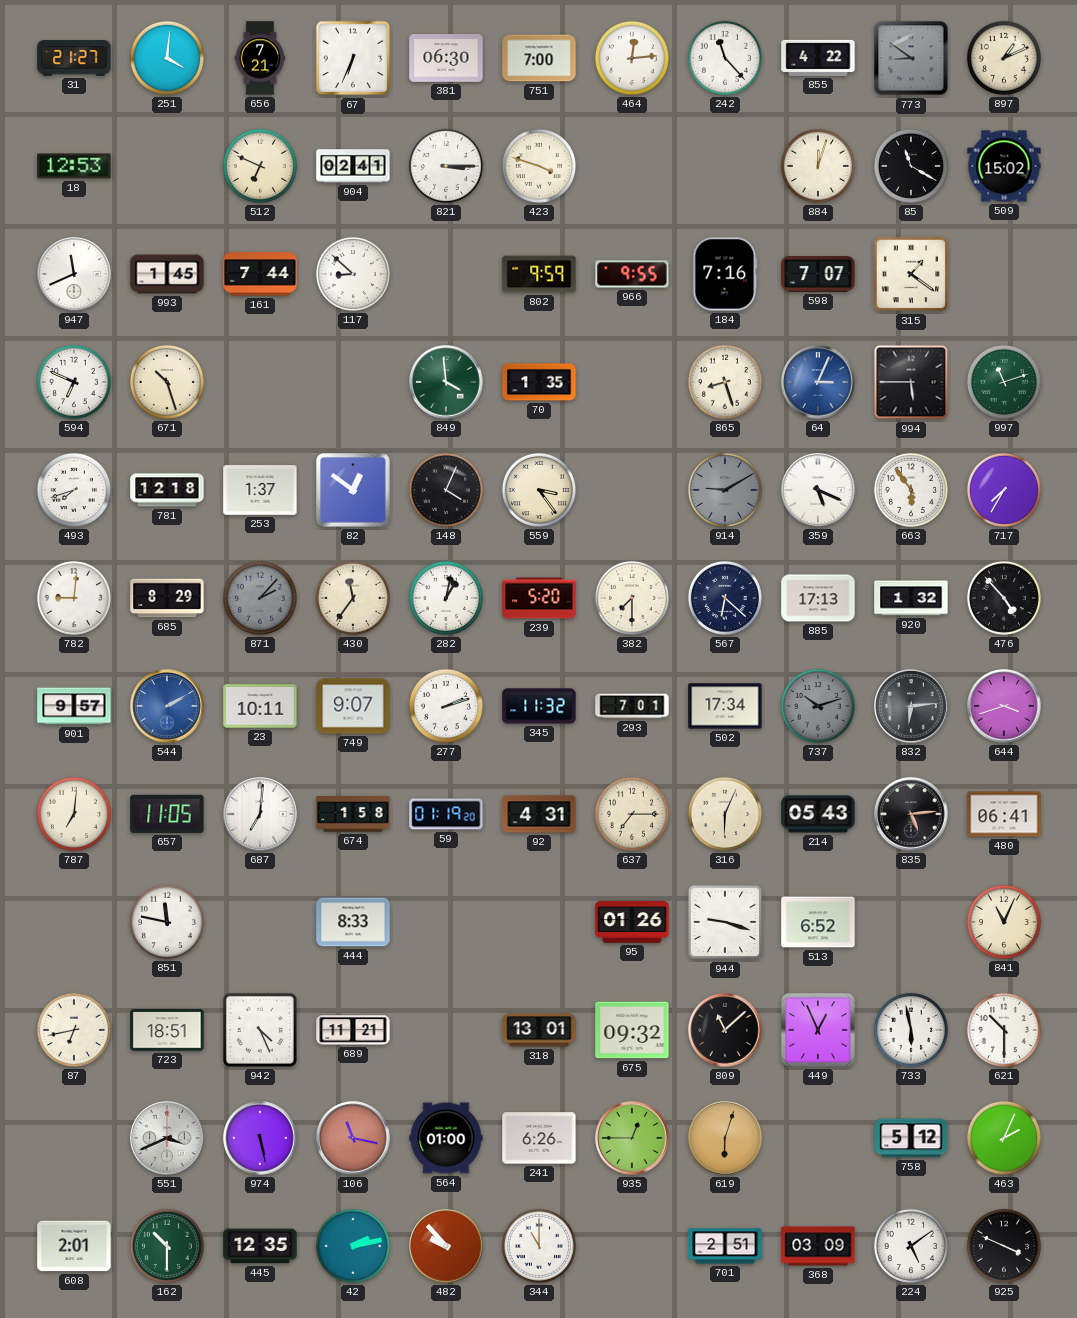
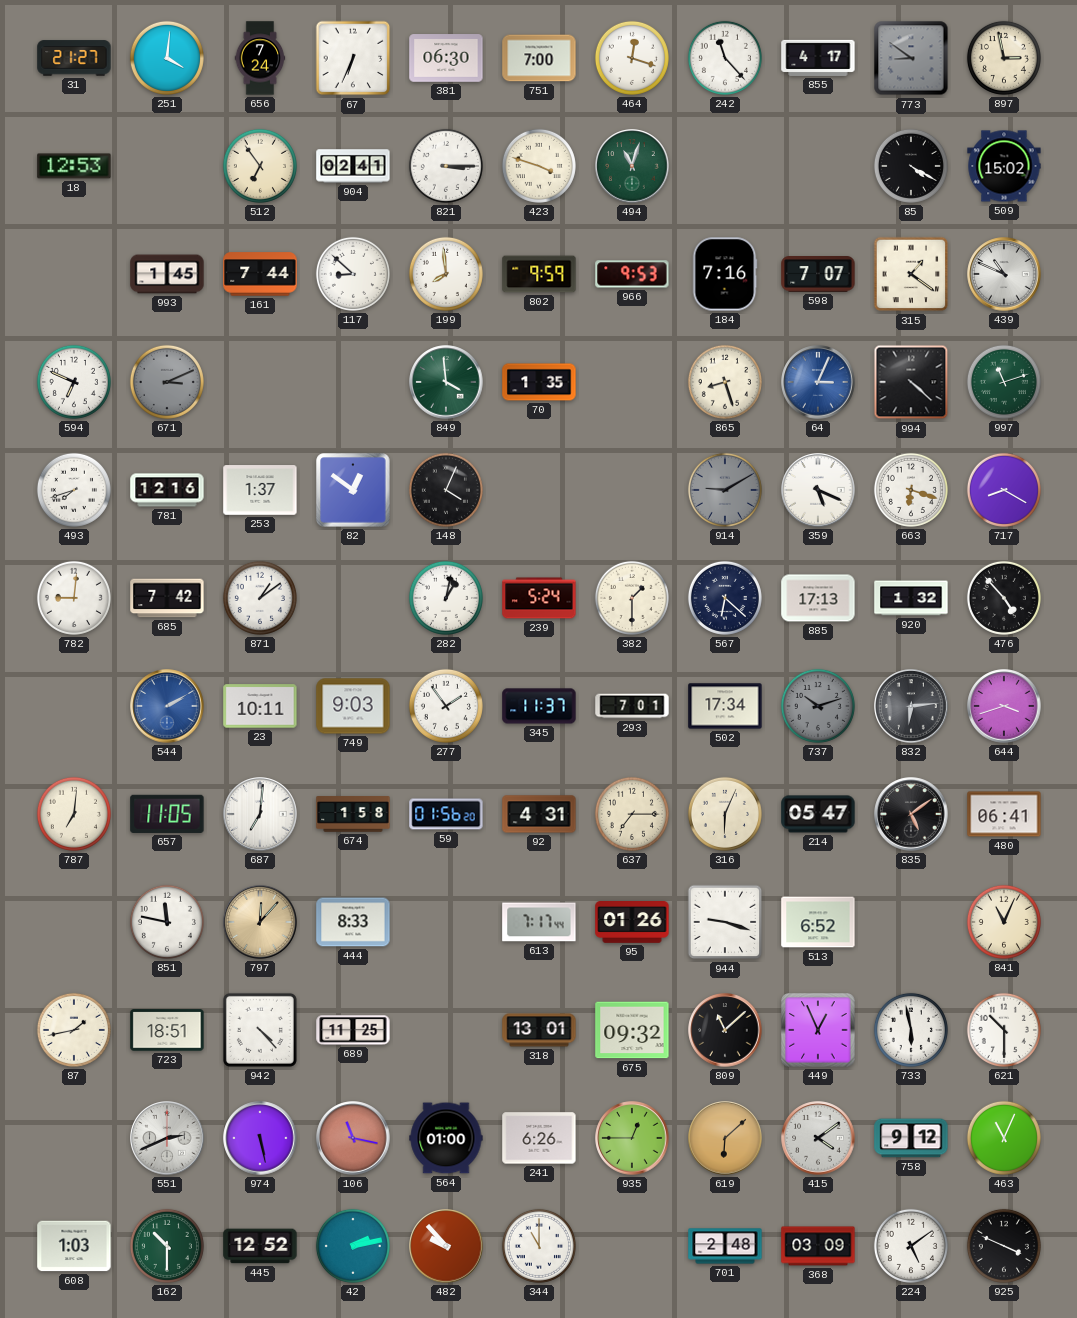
656: 7:21 -> 7:24
464: 12:14 -> 12:18
855: 4:22 -> 4:17
897: 1:11 -> 2:58
512: 6:49 -> 6:54
494: none -> 11:03
884: 12:03 -> none
85: 11:20 -> 4:20
947: 11:41 -> none
199: none -> 7:59
966: 9:55 -> 9:53
439: none -> 10:49
671: 10:27 -> 3:11
671 dial: cream -> grey
994: 5:45 -> 4:22
781: 12:18 -> 12:16
559: 3:24 -> none
663: 5:54 -> 6:18
717: 7:35 -> 8:20
685: 8:29 -> 7:42
871: 2:07 -> 1:09
871 dial: grey -> white
430: 11:36 -> none
239: 5:20 -> 5:24
382: 7:30 -> 1:30
901: 9:57 -> none
749: 9:07 -> 9:03
277: 2:12 -> 1:54
345: 11:32 -> 11:37
59: 01:19 -> 01:56
214: 05:43 -> 05:47
835: 5:14 -> 5:09
797: none -> 12:07
613: none -> 7:17
87: 6:43 -> 1:43
942: 4:26 -> 4:23
689: 11:21 -> 11:25
551: 3:41 -> 2:41
619: 6:03 -> 6:08
415: none -> 4:09
758: 5:12 -> 9:12
463: 2:04 -> 11:04
608: 2:01 -> 1:03
445: 12:35 -> 12:52
701: 2:51 -> 2:48
